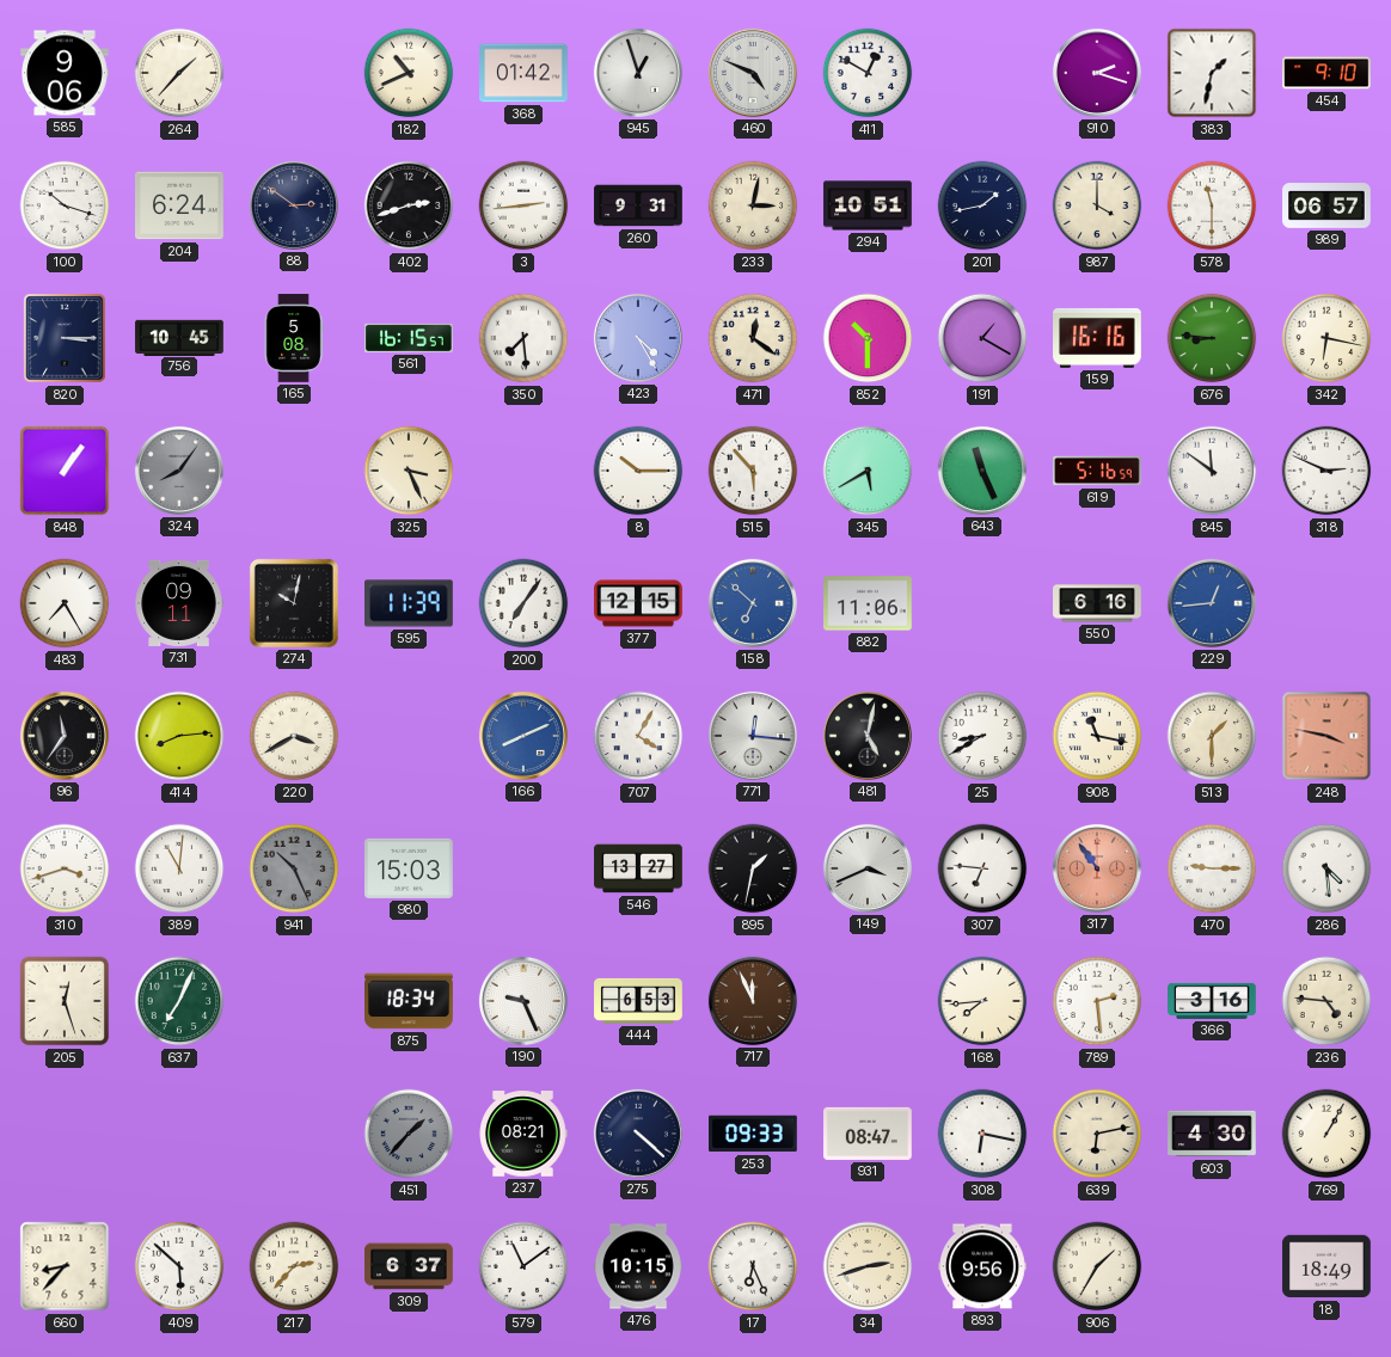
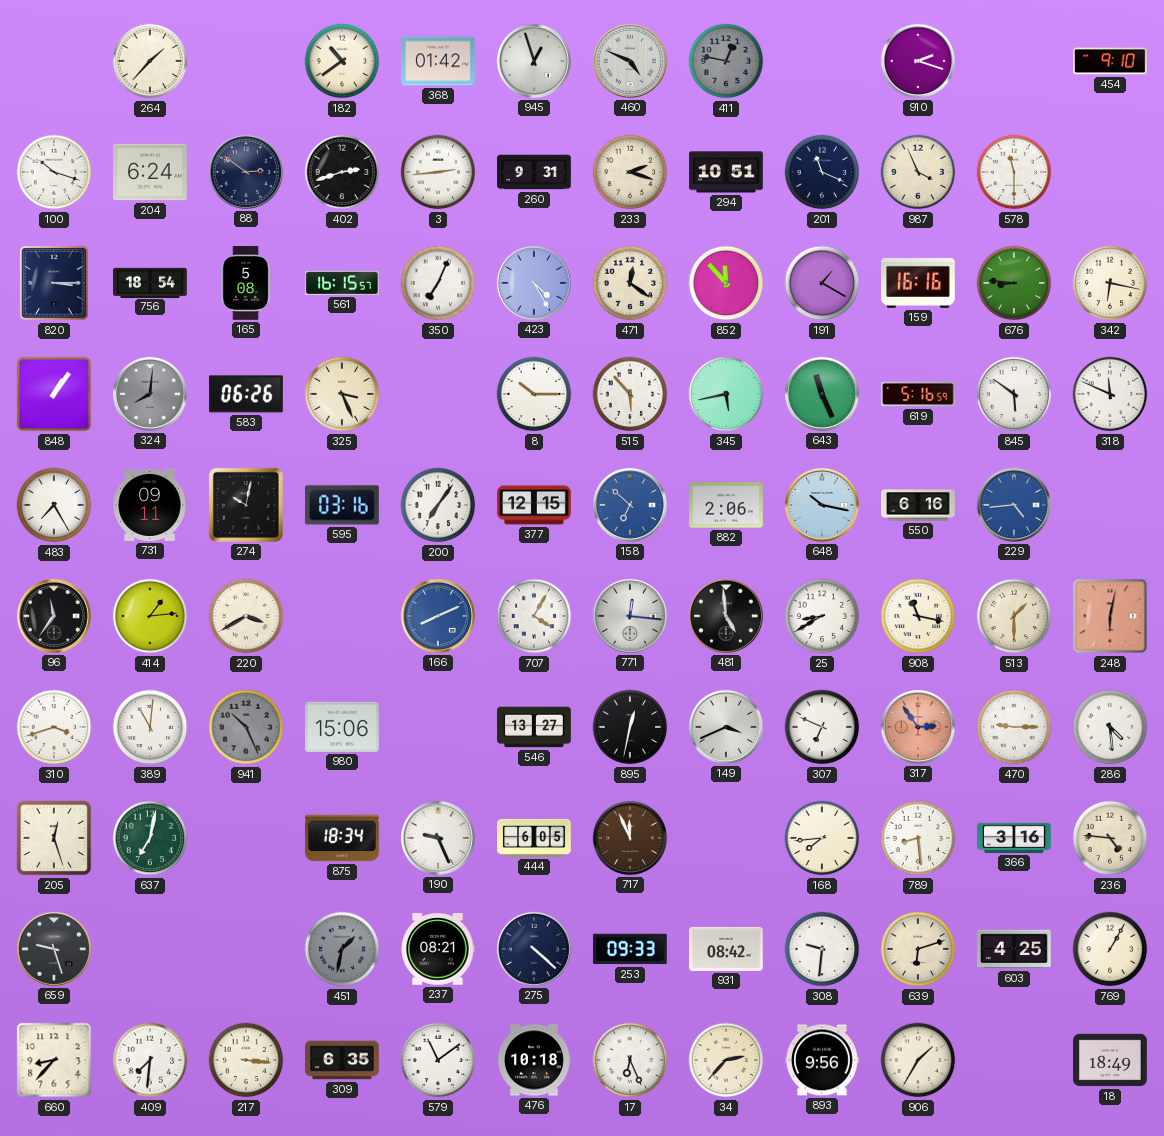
585: 9:06 -> none
182: 10:41 -> 10:39
411: 12:50 -> 12:47
411 dial: white -> grey
383: 1:32 -> none
233: 3:02 -> 2:18
201: 1:43 -> 11:19
987: 4:00 -> 3:56
989: 06:57 -> none
756: 10:45 -> 18:54
350: 7:29 -> 7:04
852: 10:30 -> 11:53
324: 8:06 -> 8:01
583: none -> 06:26
345: 5:40 -> 5:43
845: 11:51 -> 5:51
318: 2:49 -> 11:49
595: 11:39 -> 03:16
882: 11:06 -> 2:06
648: none -> 10:17
229: 12:44 -> 4:44
414: 8:14 -> 1:14
481: 5:02 -> 4:59
248: 3:47 -> 6:02
980: 15:03 -> 15:06
895: 1:32 -> 12:32
307: 6:46 -> 6:49
317: 10:54 -> 2:54
637: 7:04 -> 7:02
444: 6:53 -> 6:05
789: 2:29 -> 8:29
659: none -> 9:27
451: 1:37 -> 1:32
931: 08:47 -> 08:42
308: 6:17 -> 9:31
639: 6:13 -> 6:12
603: 4:30 -> 4:25
409: 5:52 -> 7:31
217: 2:37 -> 3:16
309: 6:37 -> 6:35
476: 10:15 -> 10:18
34: 2:42 -> 2:37
